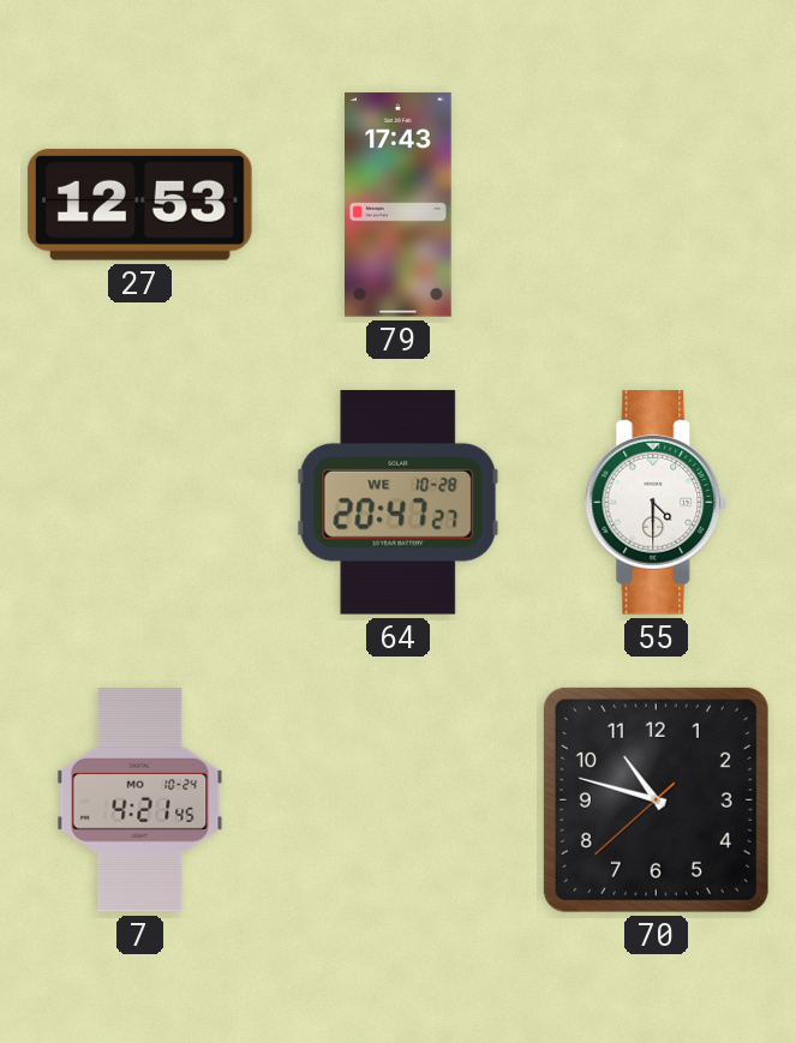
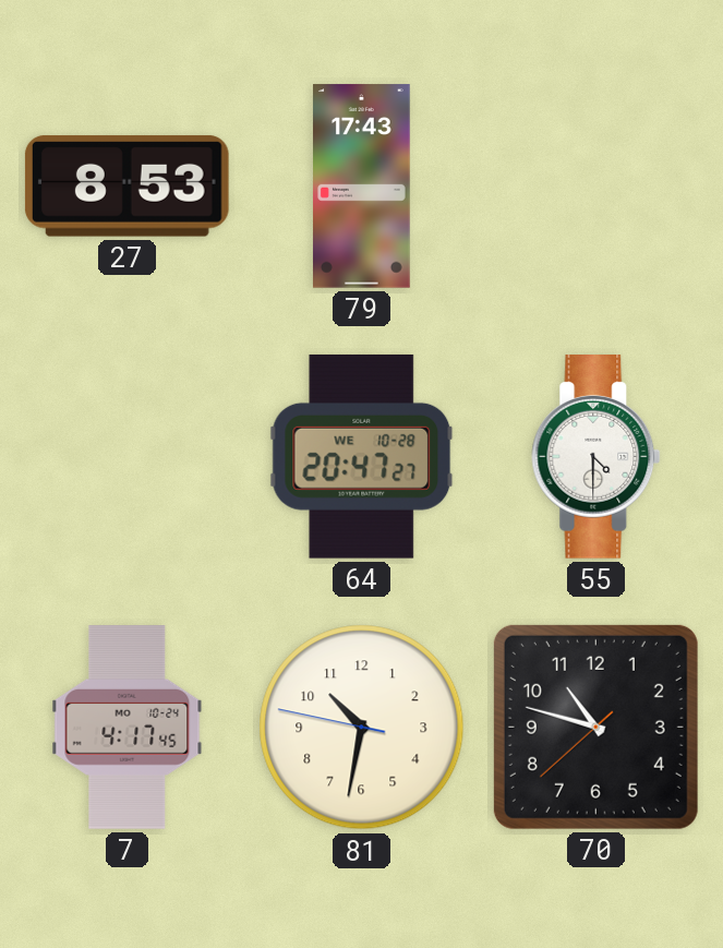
27: 12:53 -> 8:53
7: 4:21 -> 4:17
81: none -> 10:31
